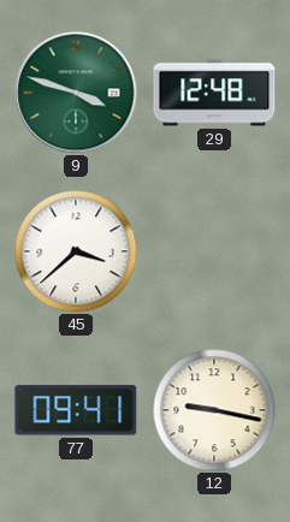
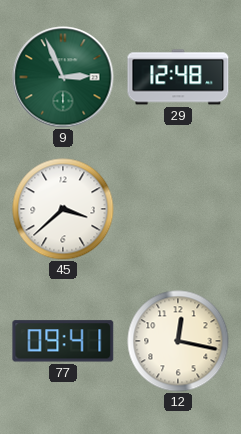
9: 3:48 -> 2:56
12: 9:17 -> 12:17
